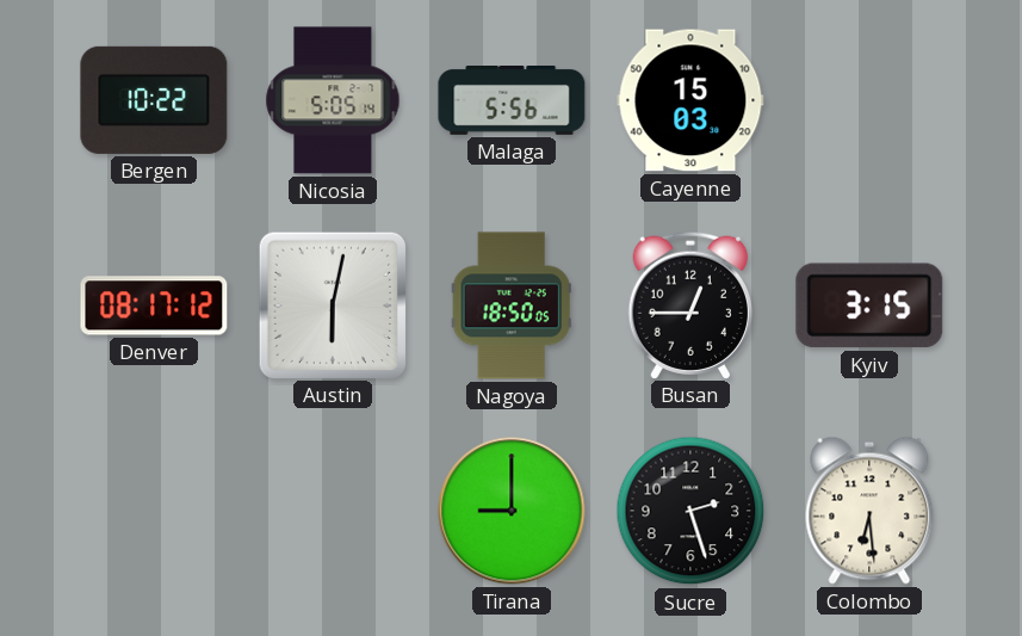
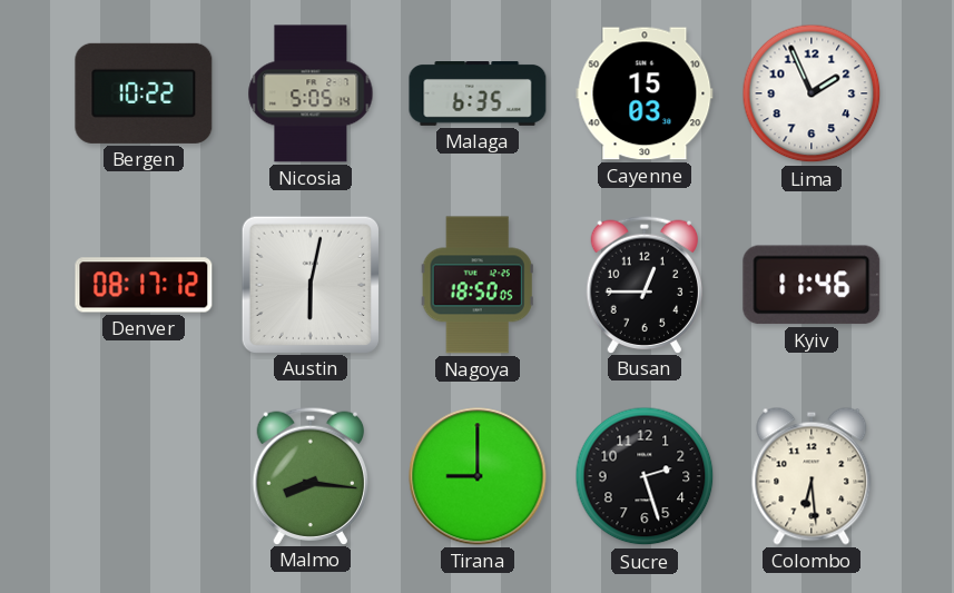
Malaga: 5:56 -> 6:35
Lima: none -> 1:56
Kyiv: 3:15 -> 11:46
Malmo: none -> 8:16
